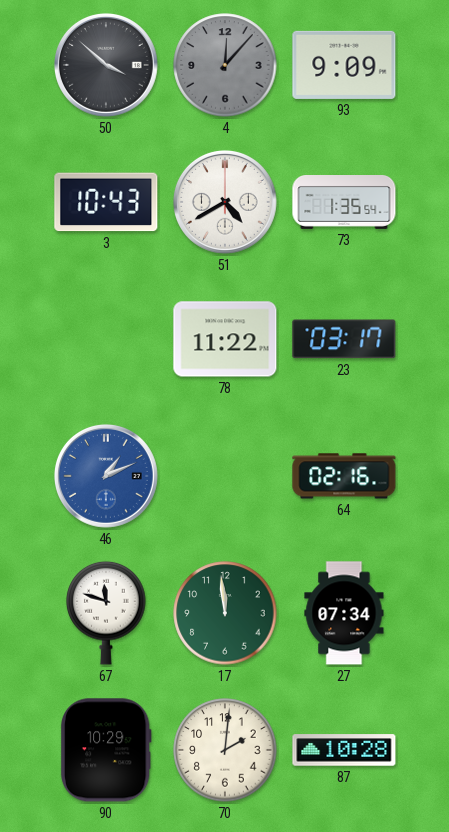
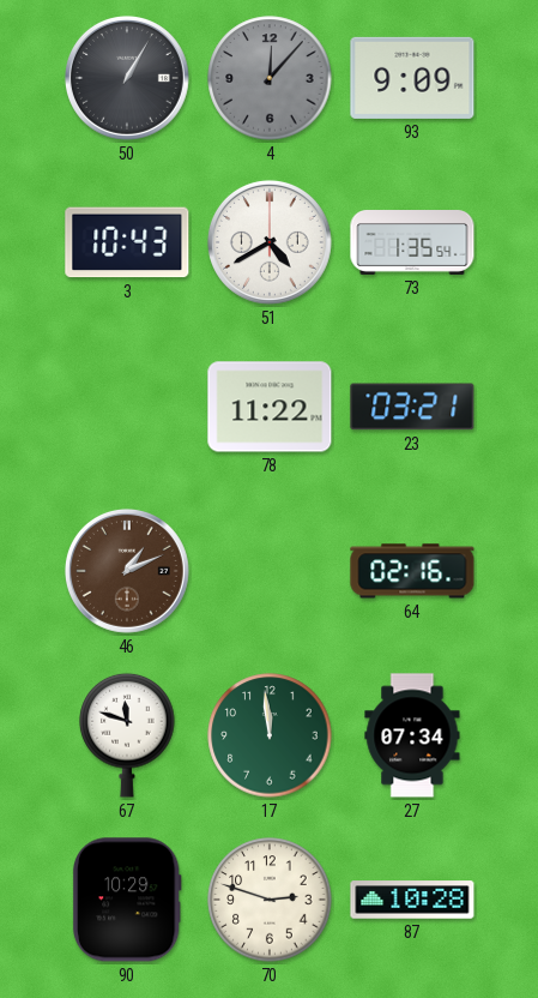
50: 3:52 -> 1:05
23: 03:17 -> 03:21
46 dial: blue -> brown
70: 2:01 -> 2:48
